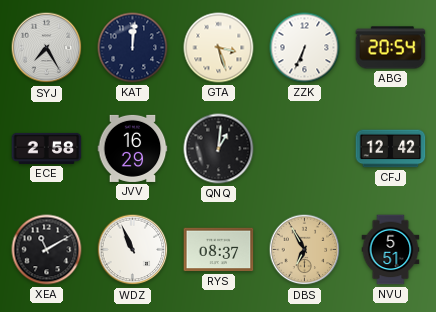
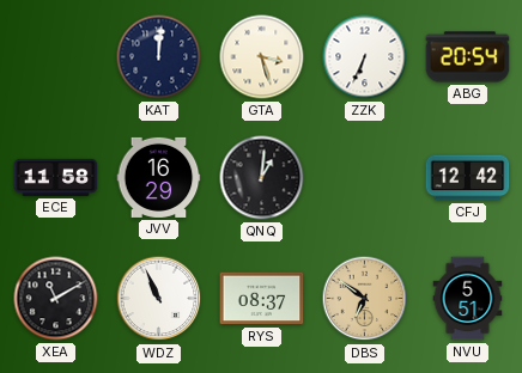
SYJ: 7:25 -> none
ECE: 2:58 -> 11:58
DBS: 6:55 -> 6:51
